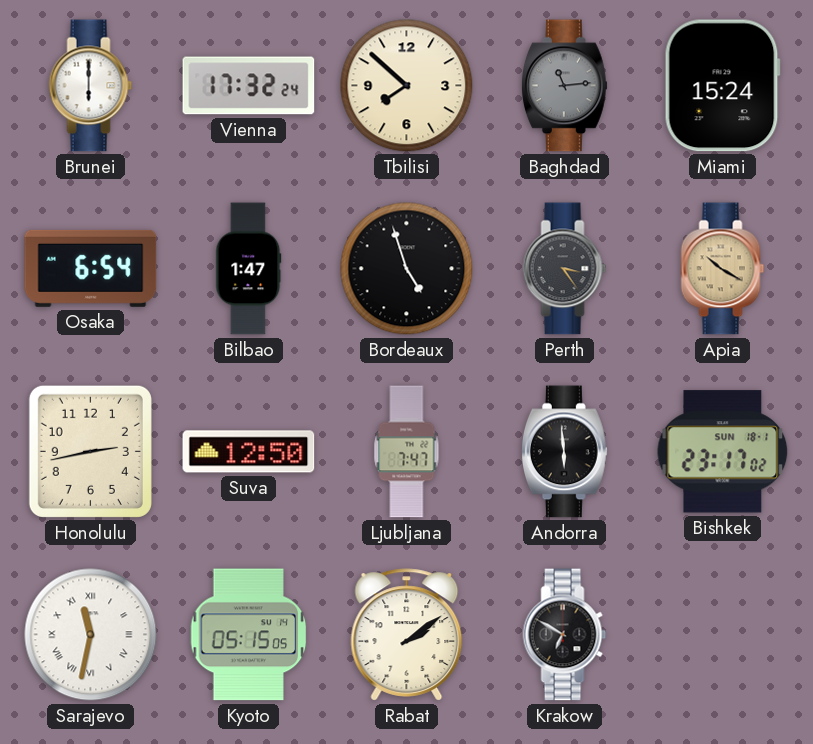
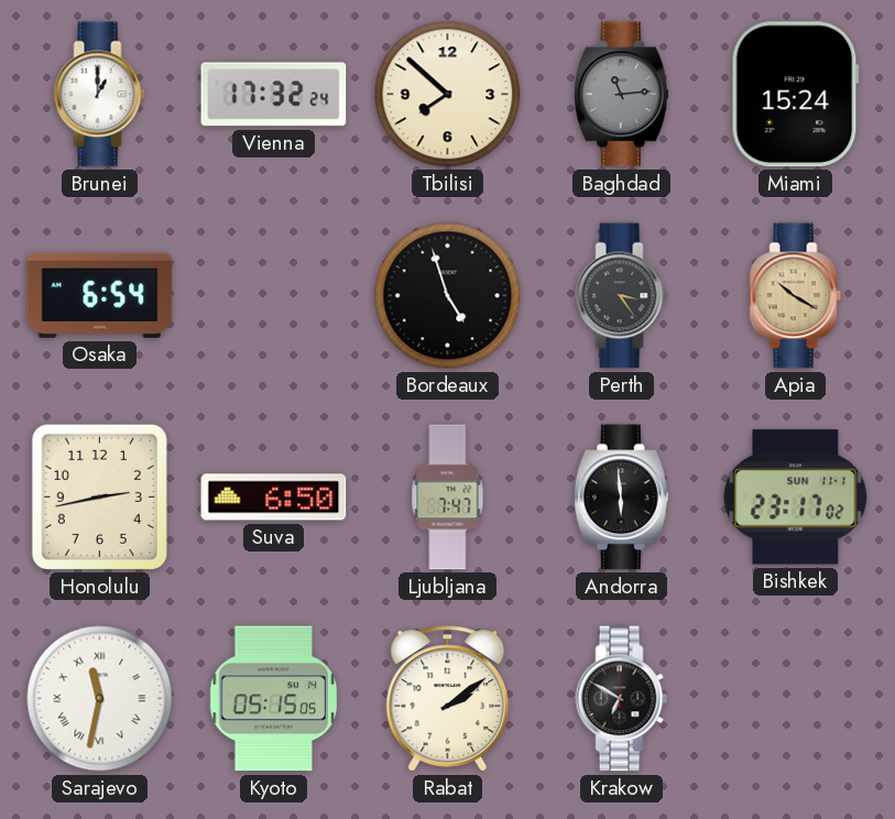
Brunei: 6:00 -> 1:00
Bilbao: 1:47 -> none
Suva: 12:50 -> 6:50
Bishkek date: SUN 18-1 -> SUN 11-1
